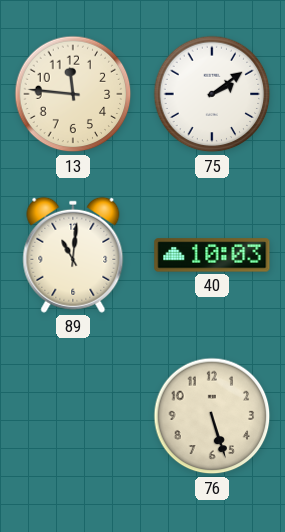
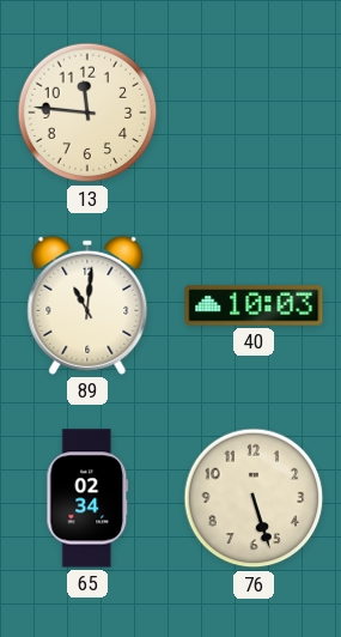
75: 2:09 -> none
65: none -> 02:34
